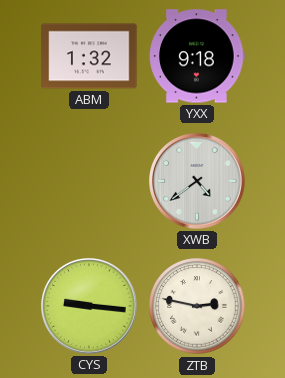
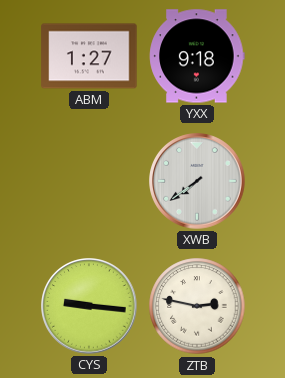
ABM: 1:32 -> 1:27
XWB: 4:39 -> 7:39
